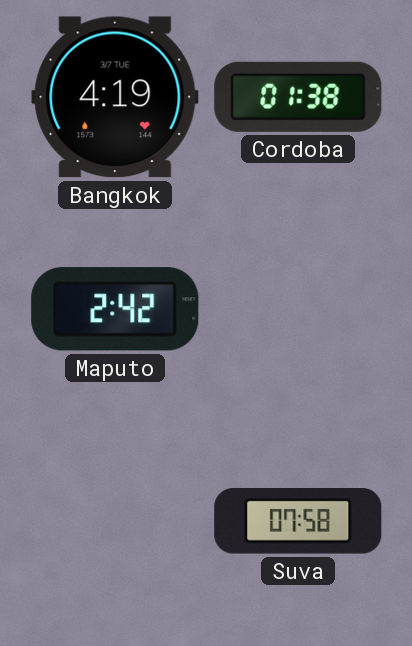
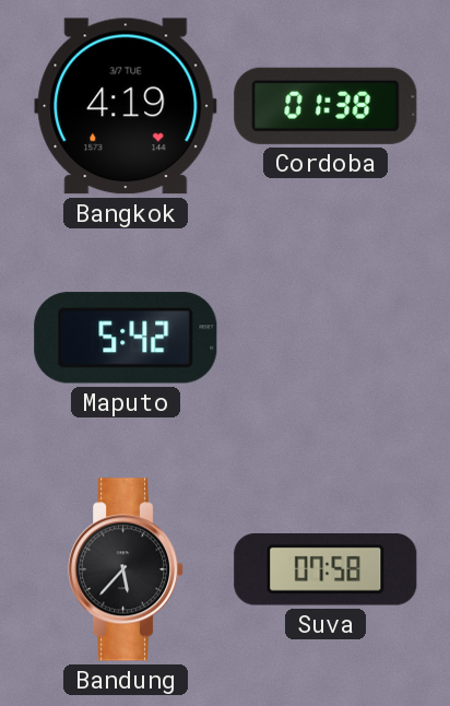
Maputo: 2:42 -> 5:42
Bandung: none -> 5:37
